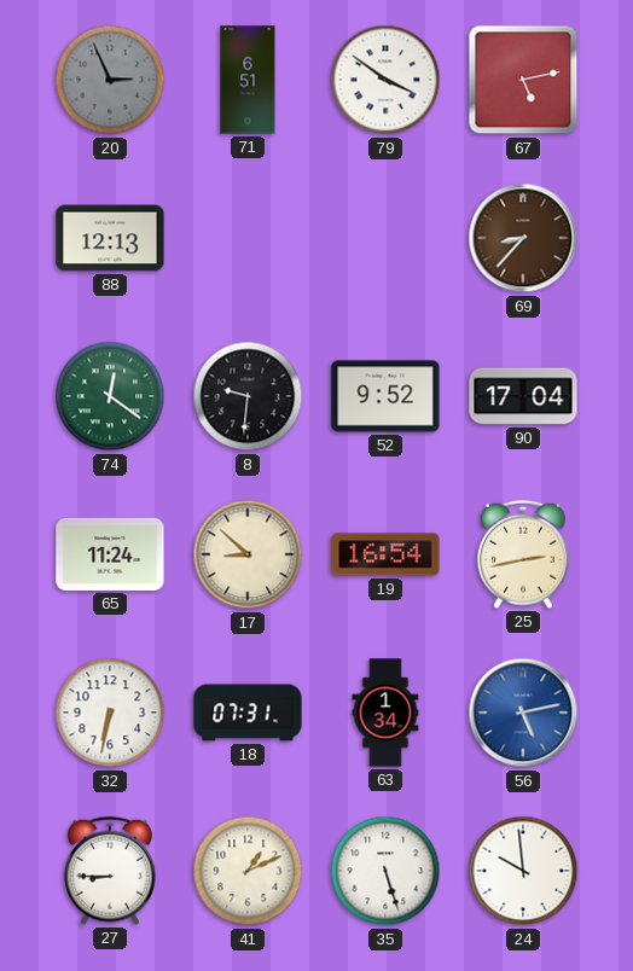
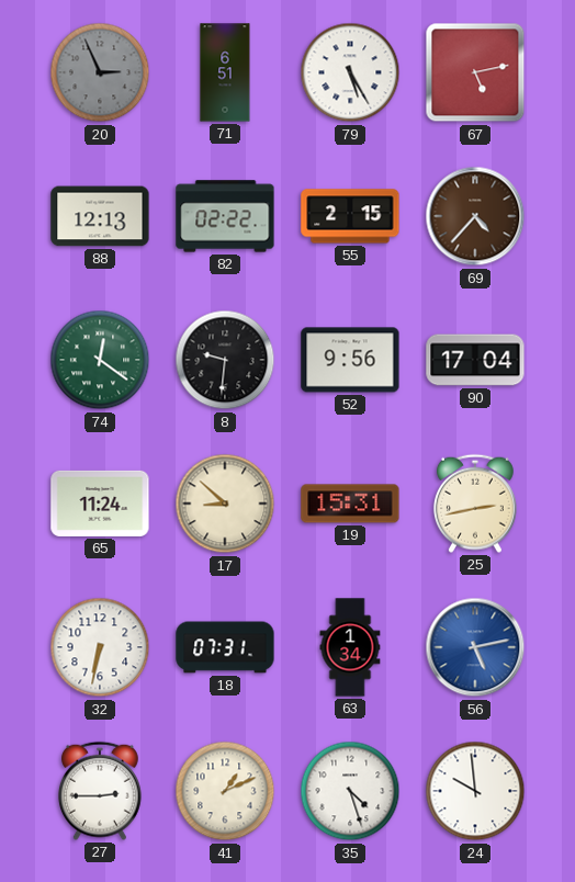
79: 3:51 -> 5:25
82: none -> 02:22
55: none -> 2:15
69: 8:37 -> 4:37
52: 9:52 -> 9:56
19: 16:54 -> 15:31
27: 8:45 -> 2:45
35: 5:27 -> 4:27
